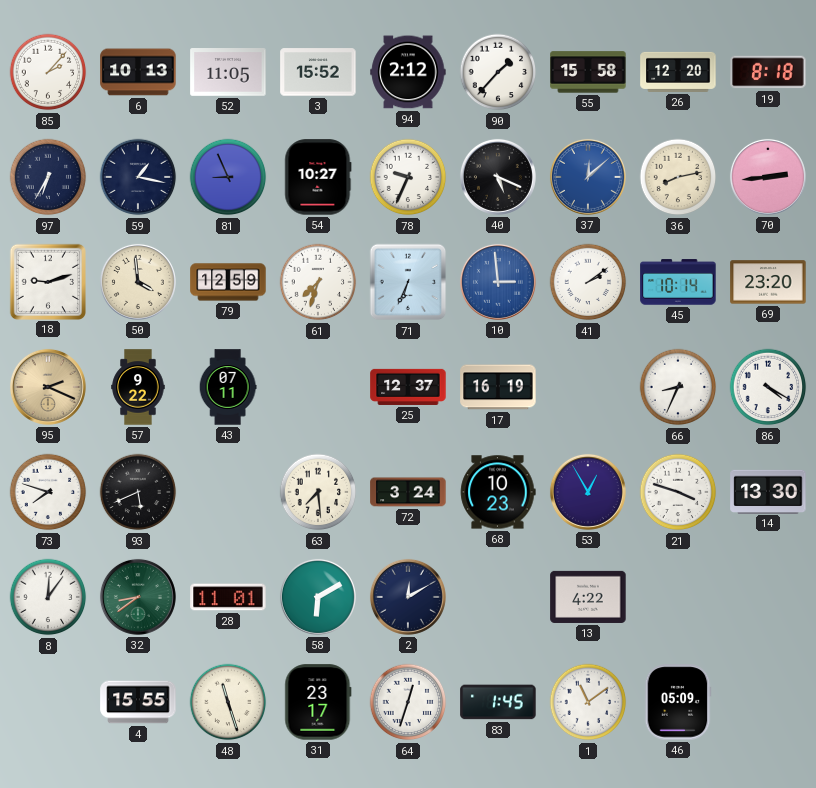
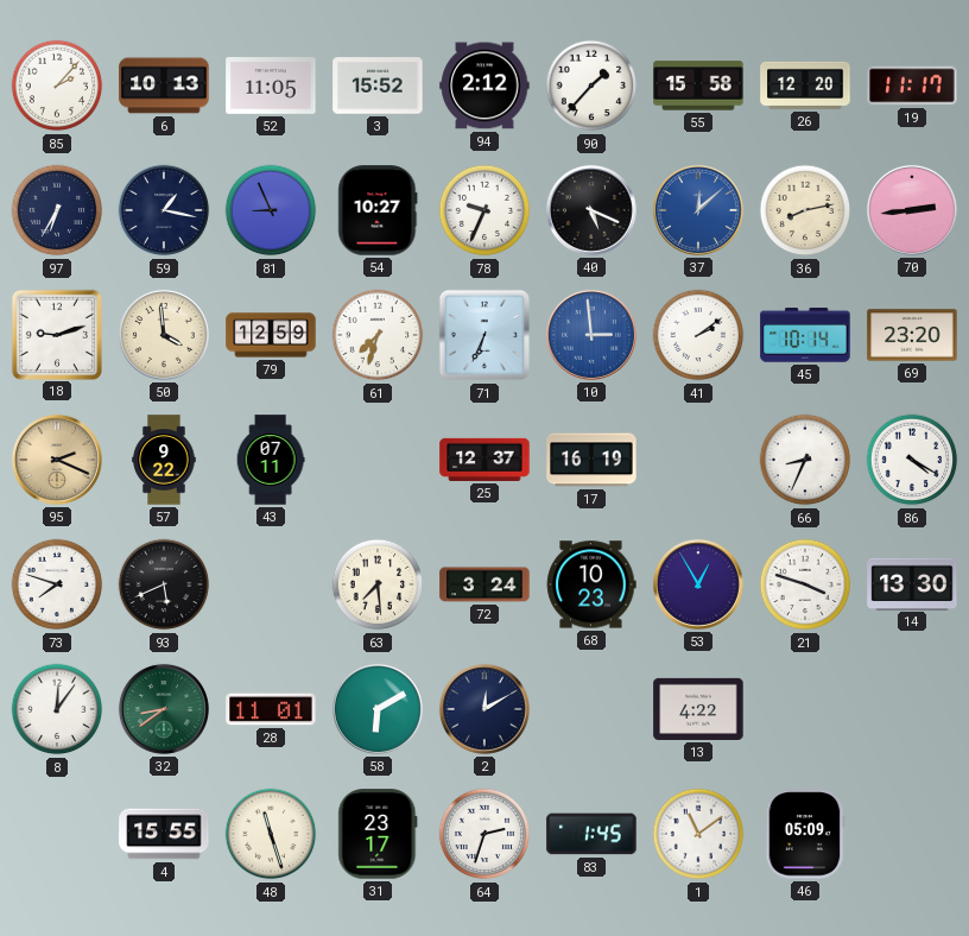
19: 8:18 -> 11:17
64: 12:33 -> 2:33
